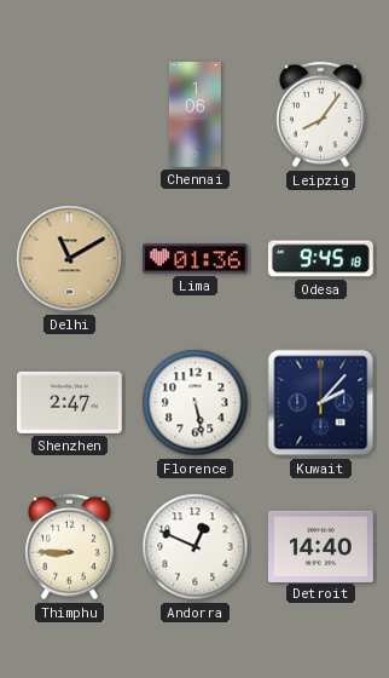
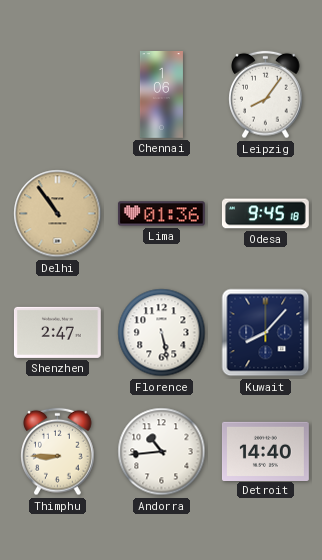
Delhi: 11:10 -> 10:54
Kuwait: 2:07 -> 8:07
Andorra: 12:49 -> 10:44
